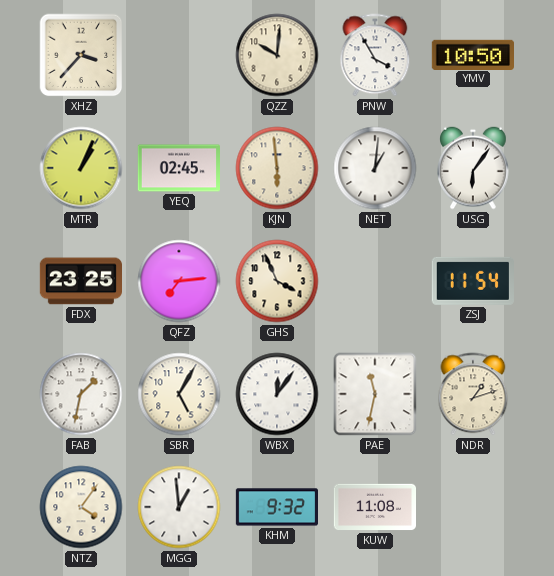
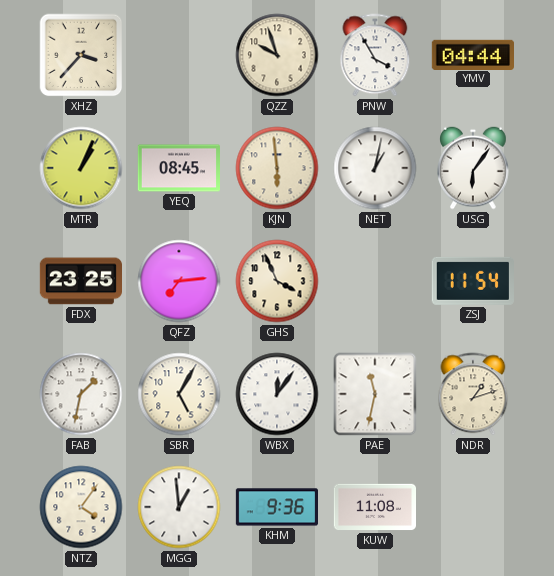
QZZ: 10:01 -> 9:57
YMV: 10:50 -> 04:44
YEQ: 02:45 -> 08:45
NET: 1:01 -> 1:02
KHM: 9:32 -> 9:36
